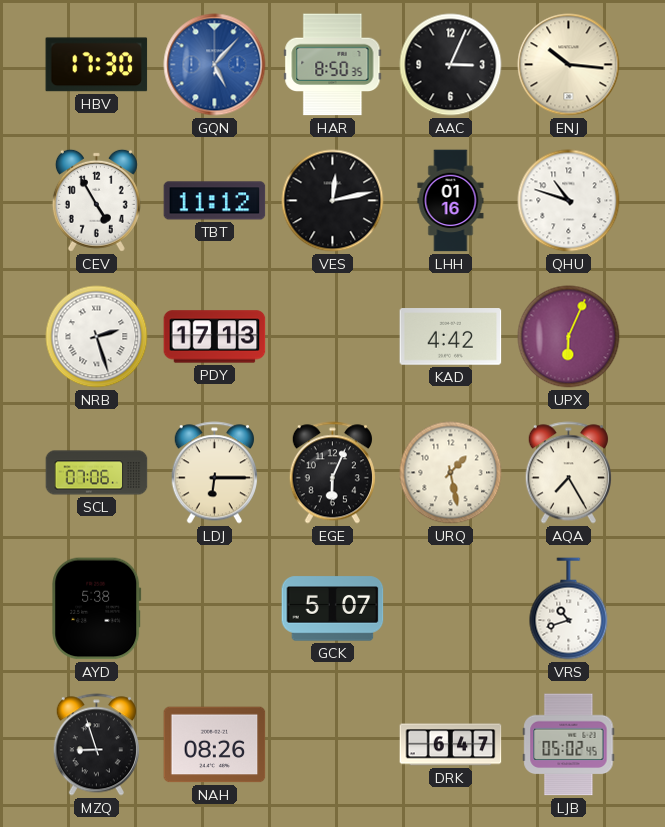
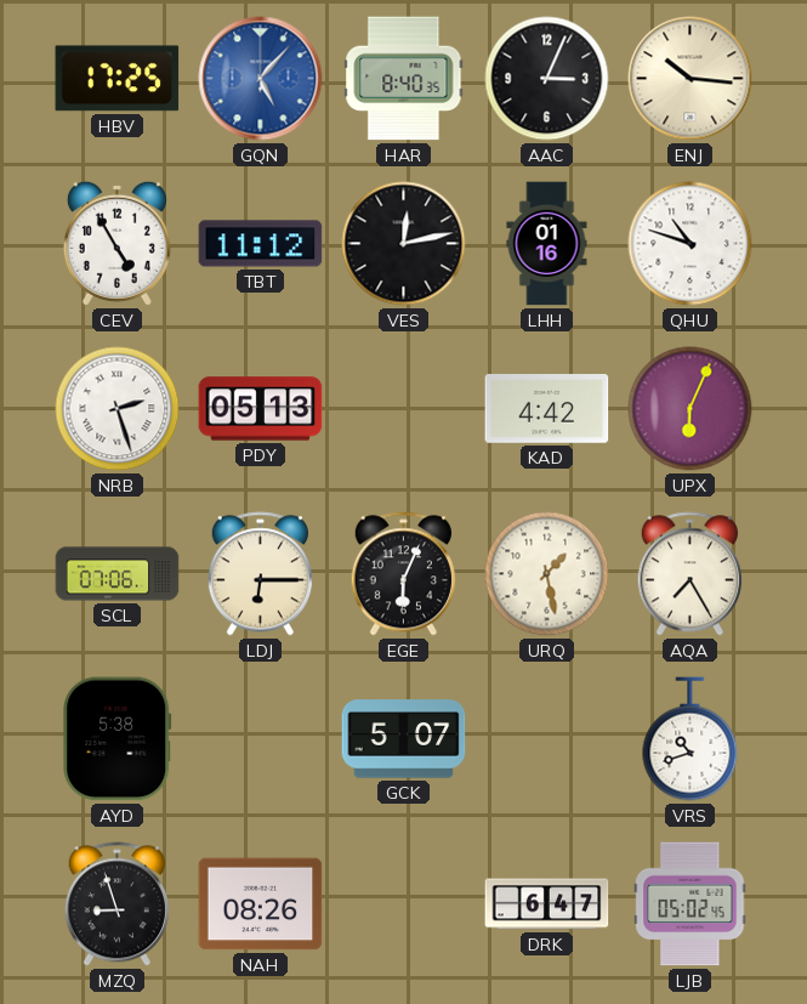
HBV: 17:30 -> 17:25
HAR: 8:50 -> 8:40
PDY: 17:13 -> 05:13
